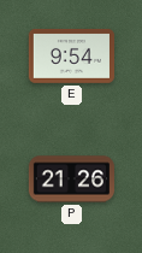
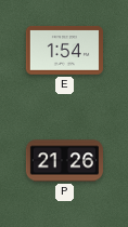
E: 9:54 -> 1:54
